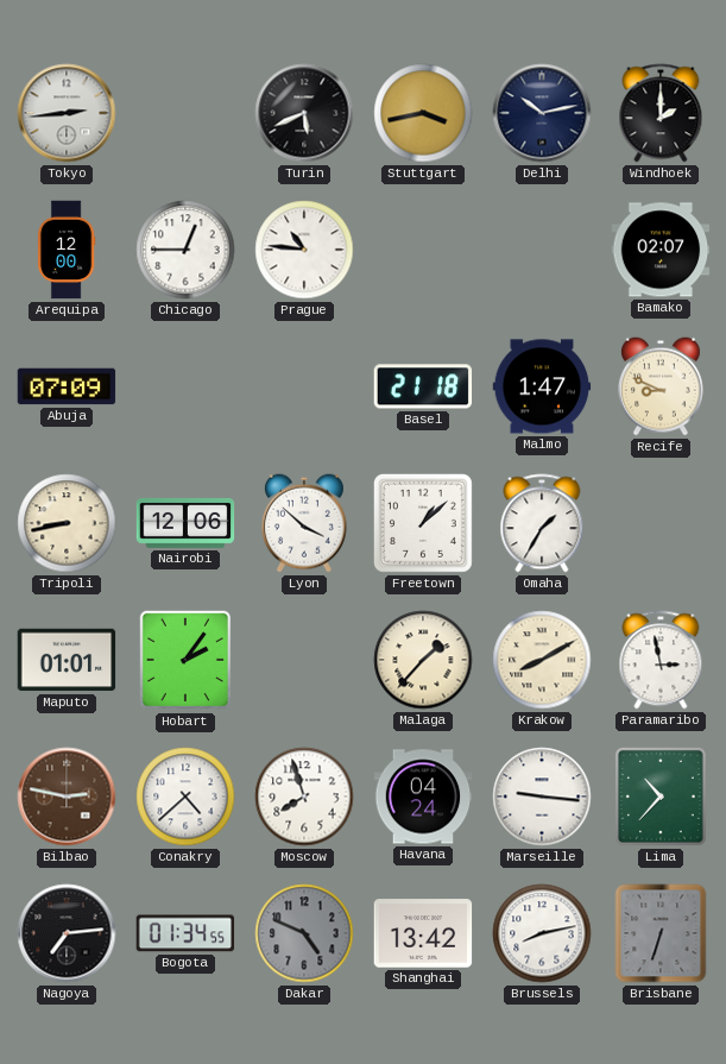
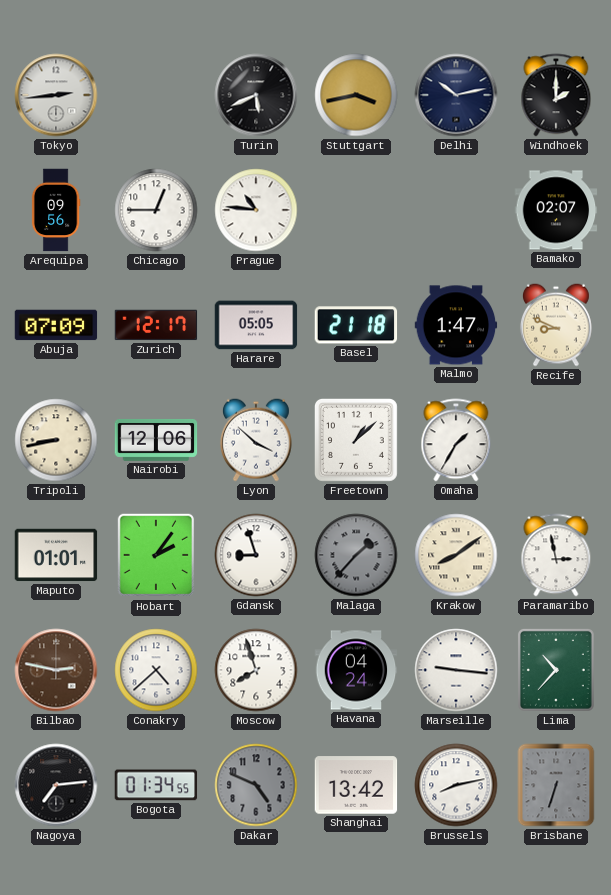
Arequipa: 12:00 -> 09:56
Zurich: none -> 12:17
Harare: none -> 05:05
Gdansk: none -> 8:57
Malaga dial: cream -> grey
Krakow: 8:10 -> 8:09
